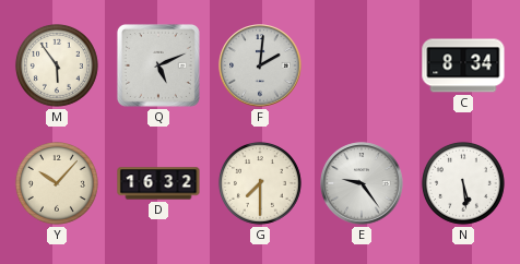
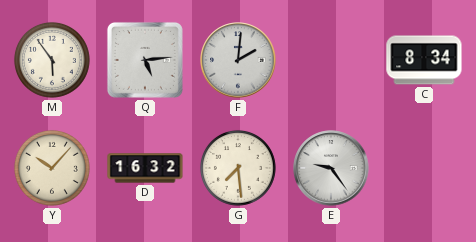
Q: 5:11 -> 5:14
G: 7:30 -> 7:29
N: 5:29 -> none
